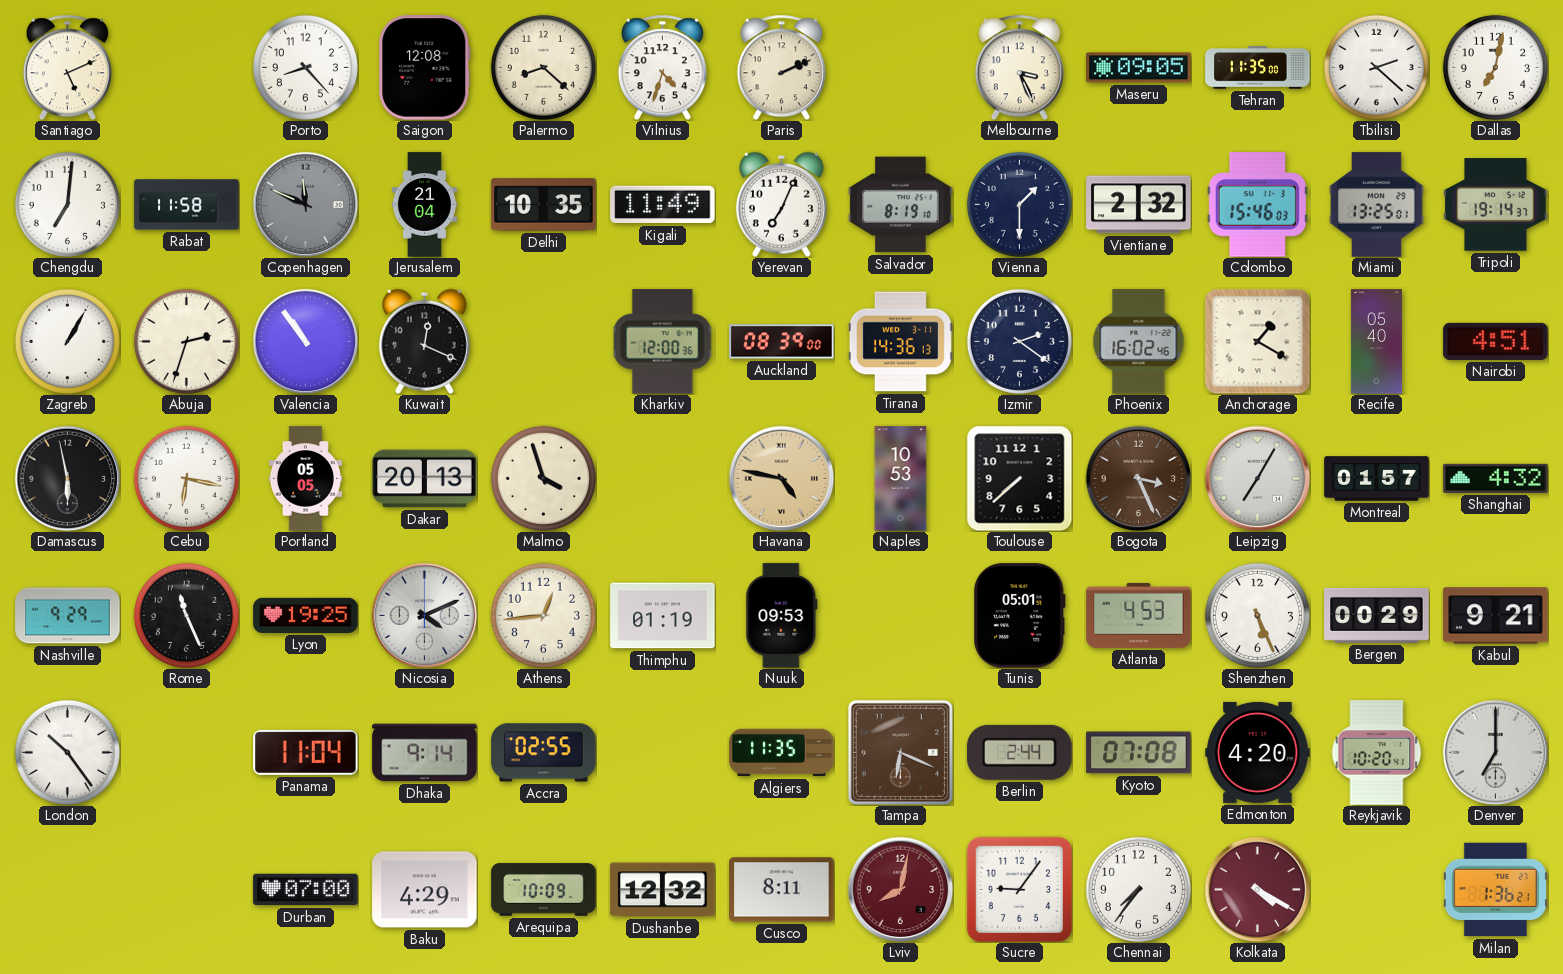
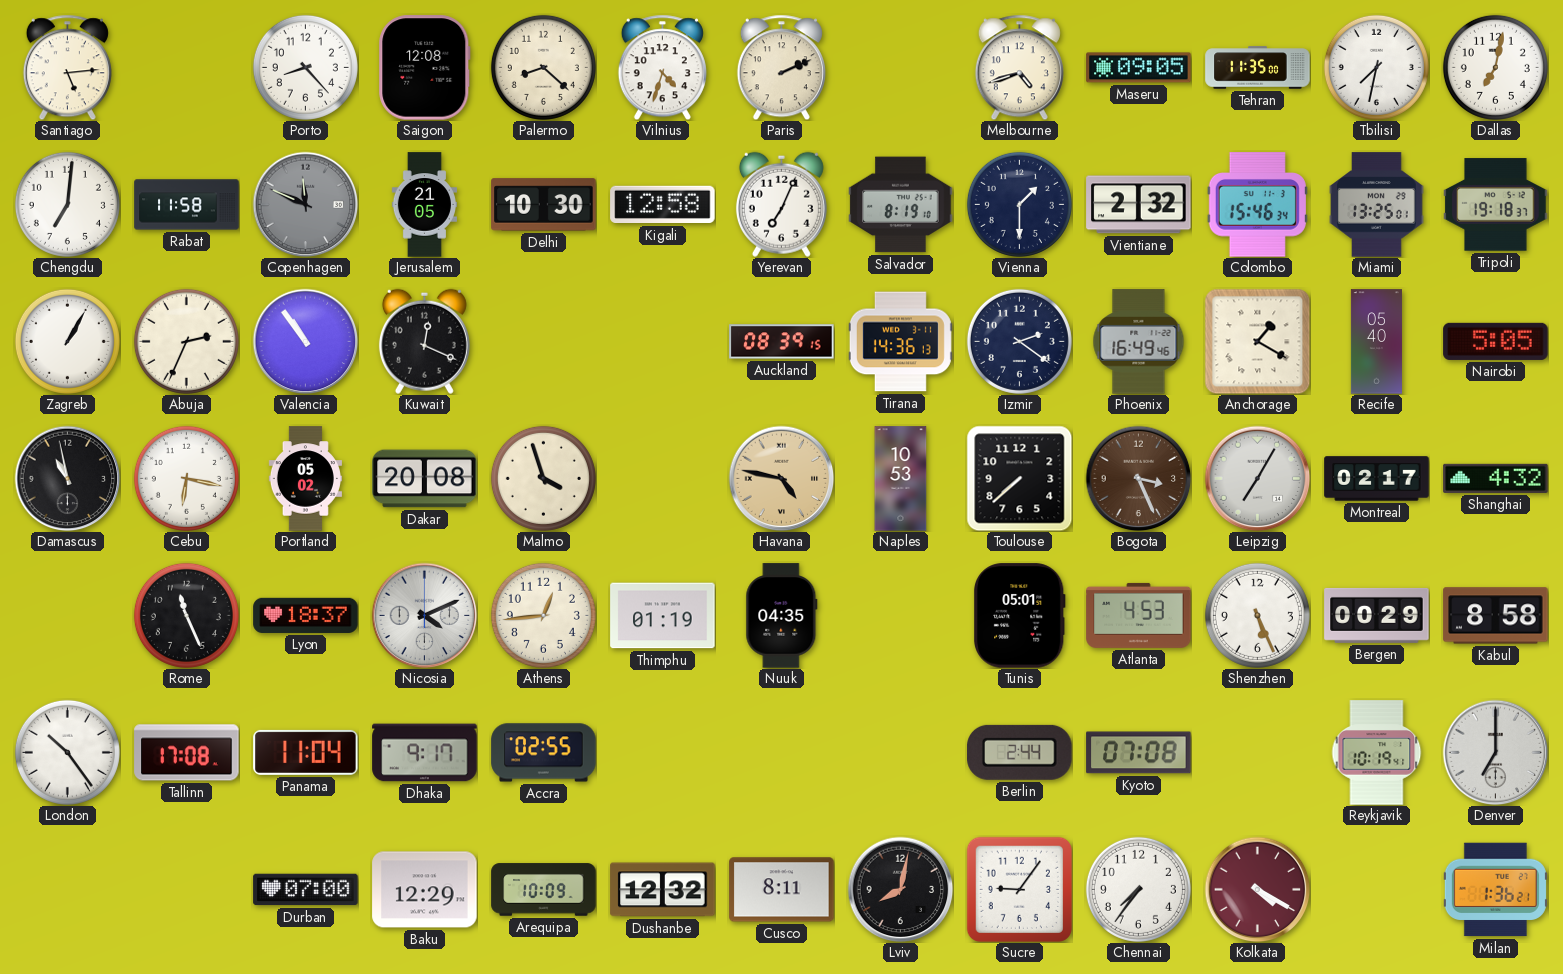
Santiago: 5:11 -> 5:14
Melbourne: 3:26 -> 4:42
Tbilisi: 2:22 -> 7:32
Jerusalem: 21:04 -> 21:05
Delhi: 10:35 -> 10:30
Kigali: 11:49 -> 12:58
Colombo: 15:46:03 -> 15:46:34
Tripoli: 19:14 -> 19:18
Abuja: 2:33 -> 2:34
Kharkiv: 12:00 -> none
Auckland: 08:39:00 -> 08:39:15
Phoenix: 16:02 -> 16:49
Nairobi: 4:51 -> 5:05
Damascus: 5:58 -> 10:58
Portland: 05:05 -> 05:02
Dakar: 20:13 -> 20:08
Montreal: 01:57 -> 02:17
Nashville: 9:29 -> none
Lyon: 19:25 -> 18:37
Nuuk: 09:53 -> 04:35
Kabul: 9:21 -> 8:58
Tallinn: none -> 17:08
Dhaka: 9:14 -> 9:17
Algiers: 11:35 -> none
Tampa: 6:19 -> none
Edmonton: 4:20 -> none
Reykjavik: 10:20 -> 10:19
Baku: 4:29 -> 12:29
Lviv dial: burgundy -> black
